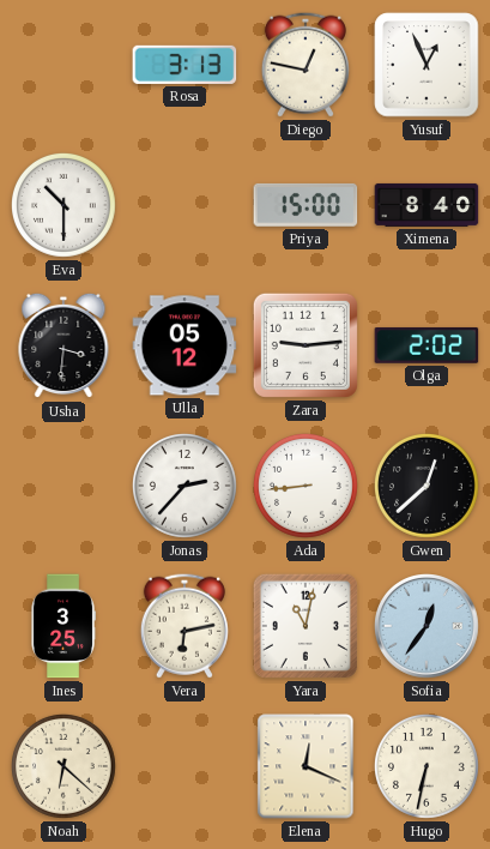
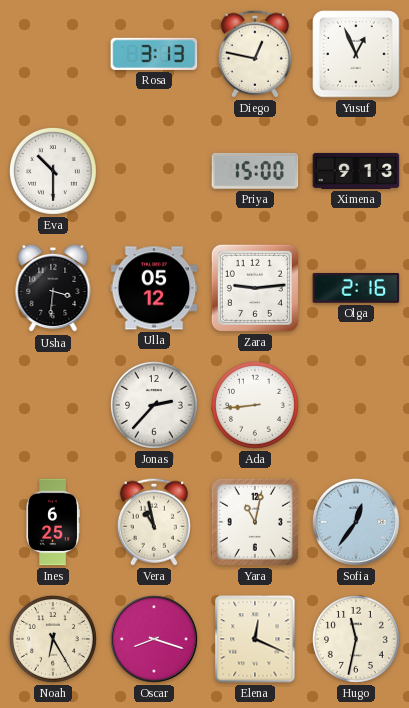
Ximena: 8:40 -> 9:13
Olga: 2:02 -> 2:16
Gwen: 12:38 -> none
Ines: 3:25 -> 6:25
Vera: 6:13 -> 10:58
Noah: 6:22 -> 6:25
Oscar: none -> 8:18
Hugo: 6:32 -> 11:32
